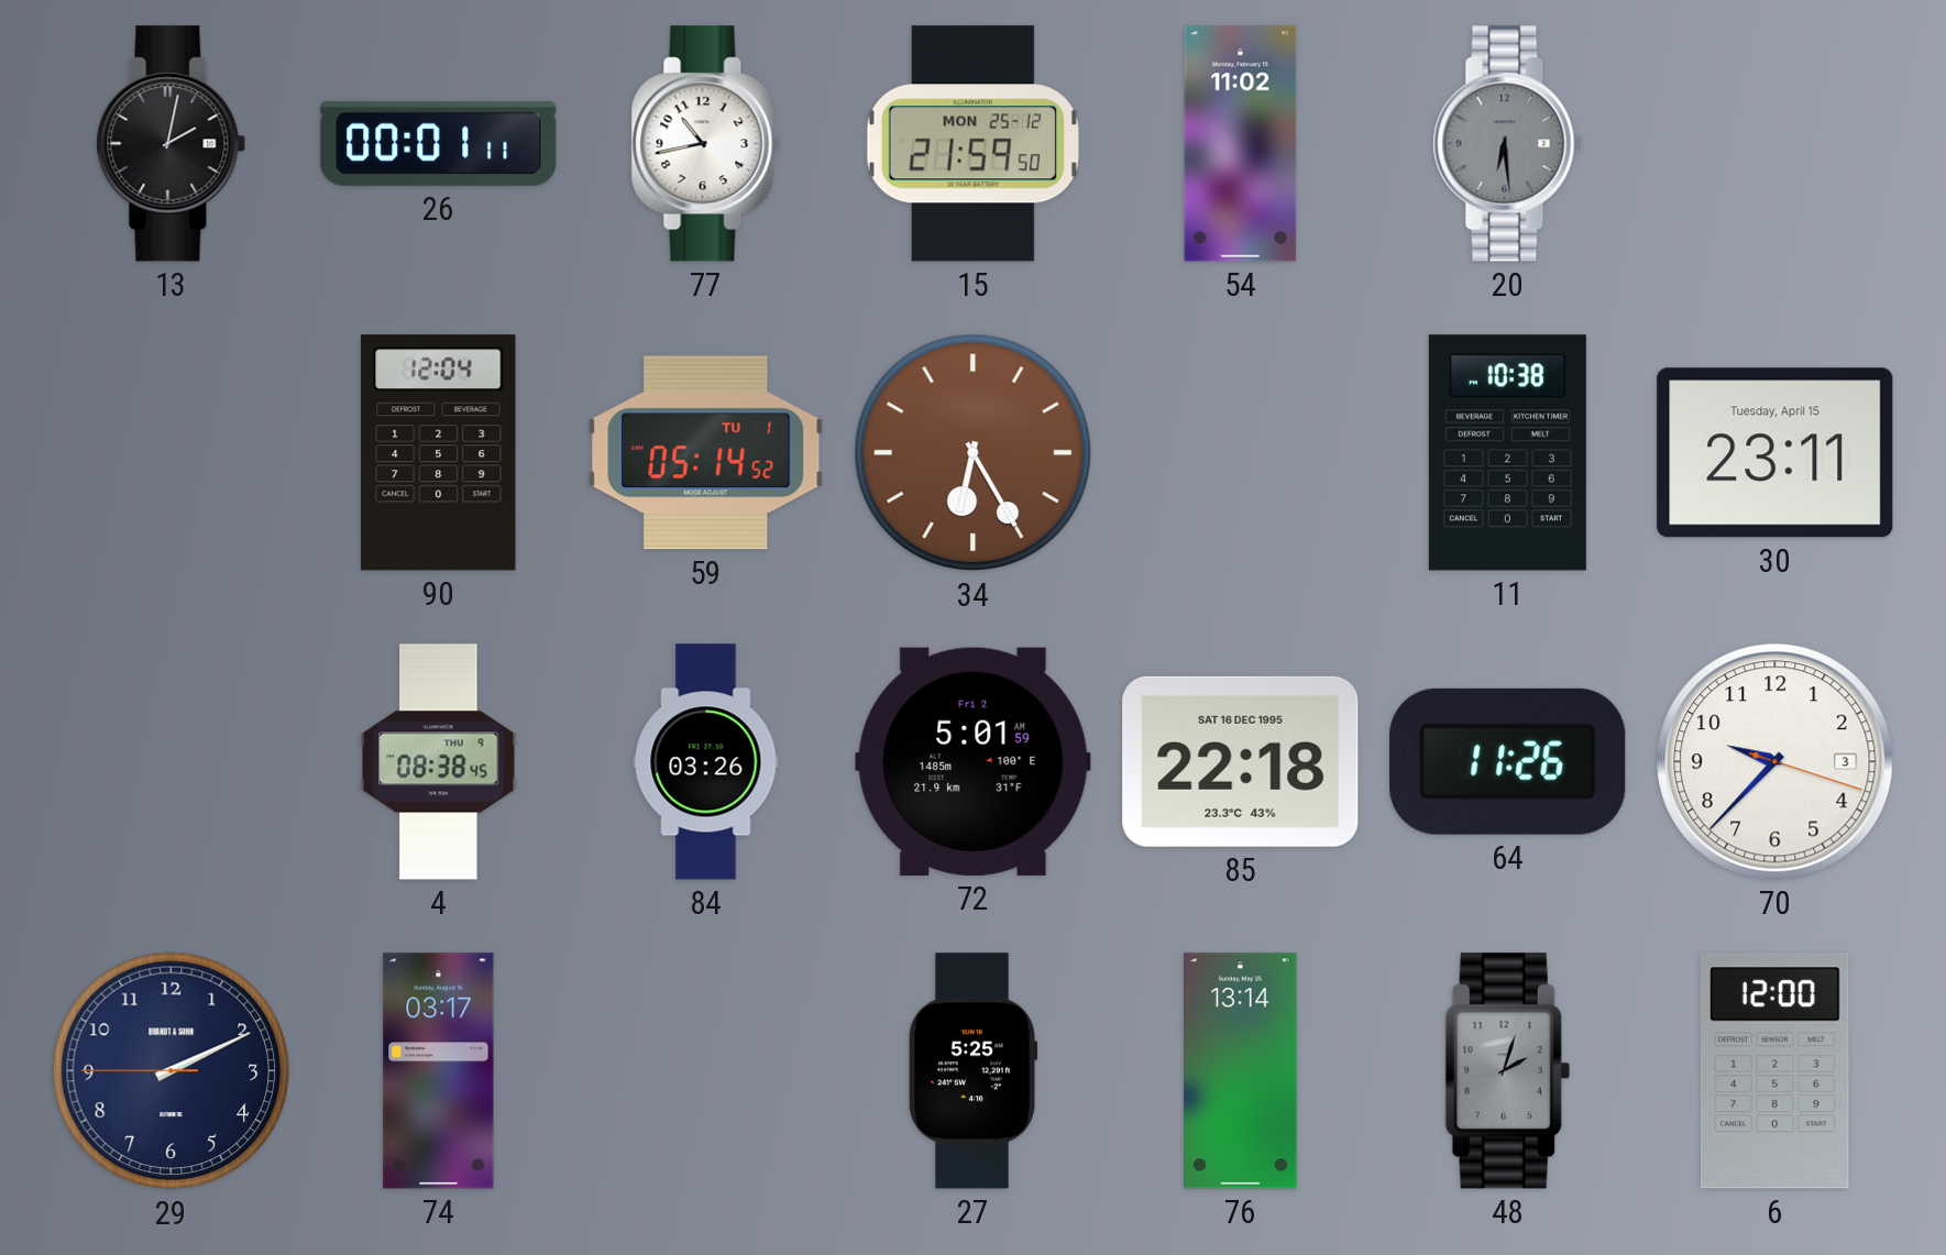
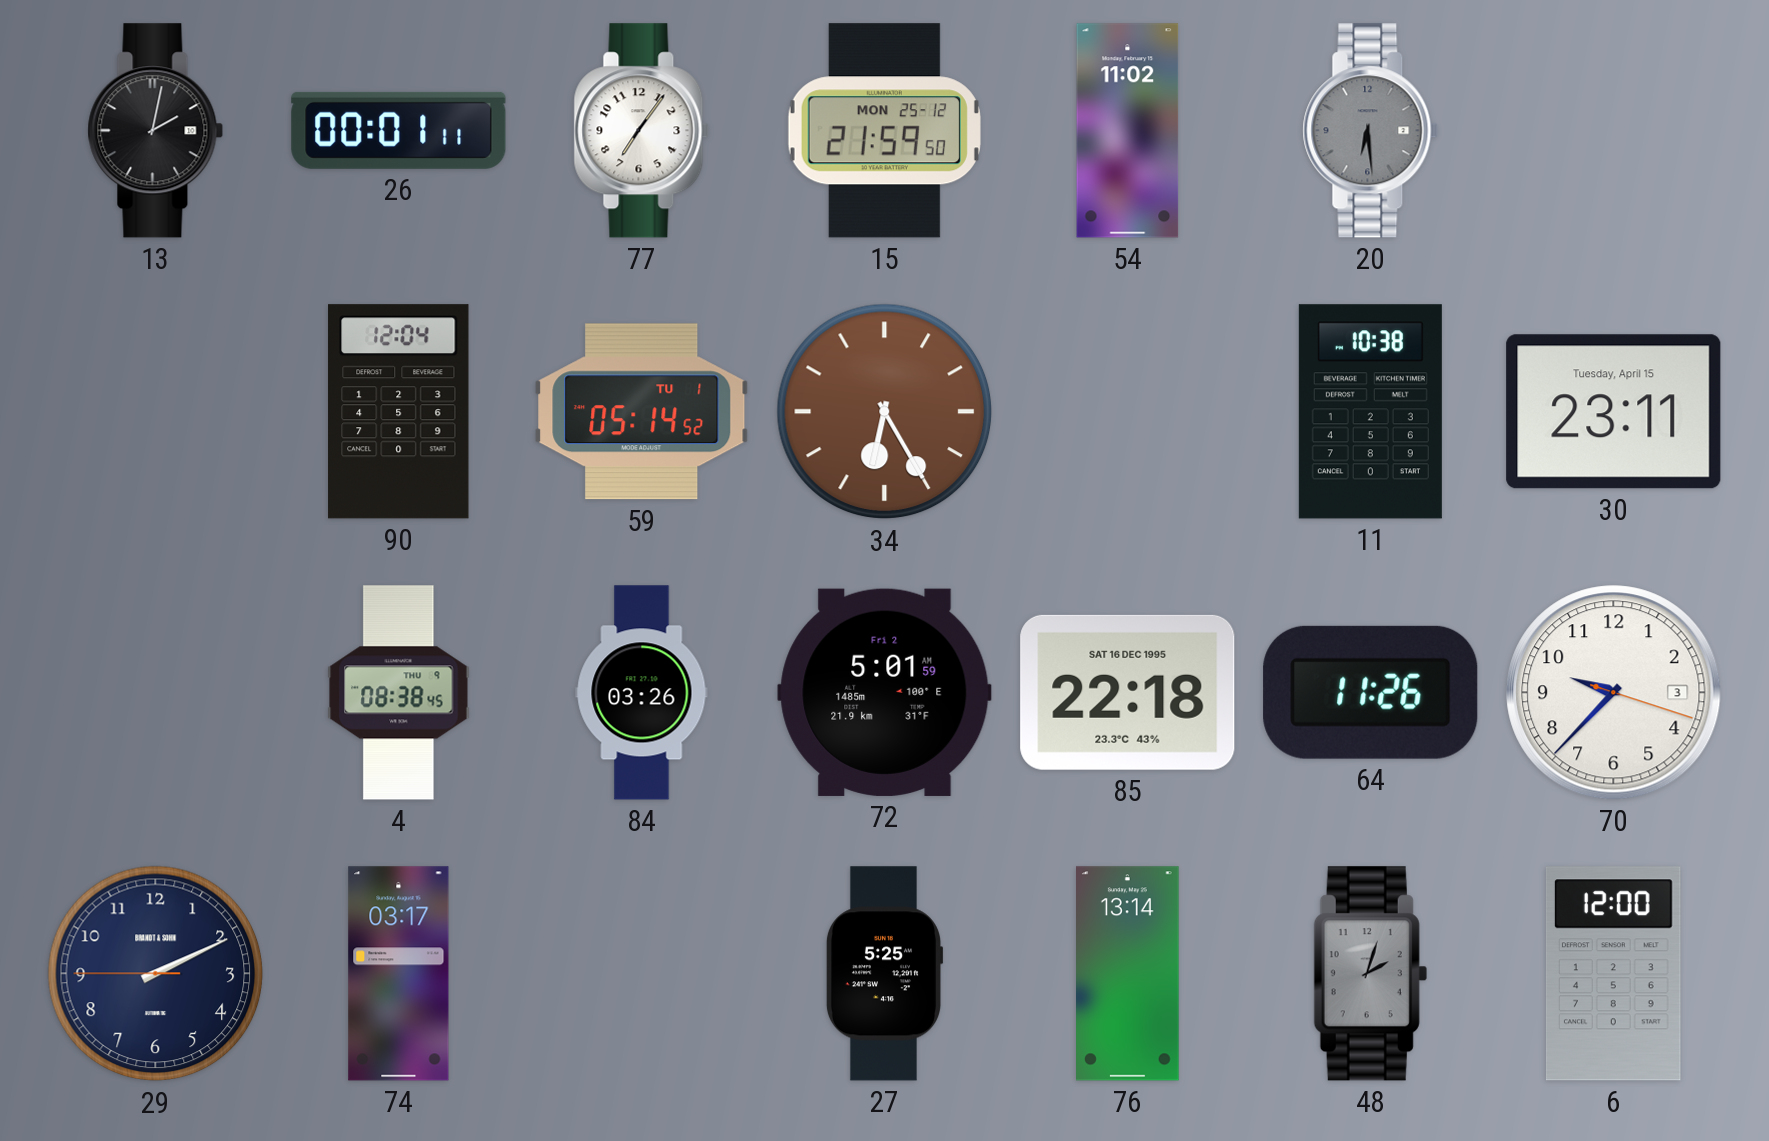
77: 10:43 -> 7:06
